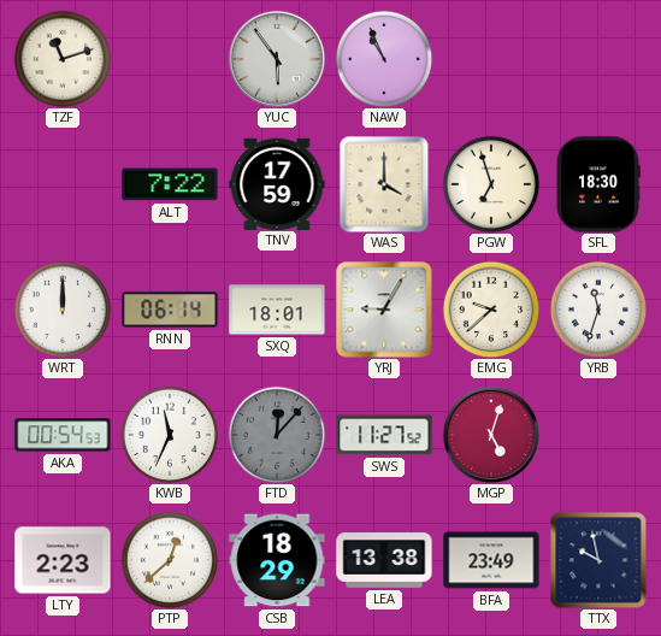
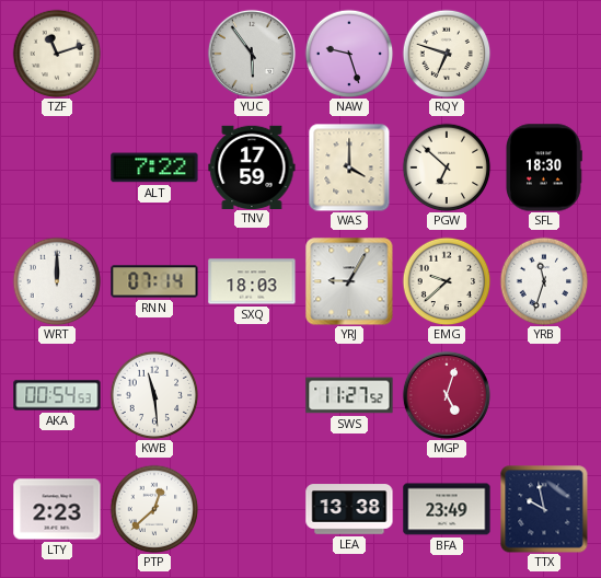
NAW: 10:56 -> 9:27
RQY: none -> 6:48
PGW: 6:57 -> 6:52
RNN: 06:14 -> 07:14
SXQ: 18:01 -> 18:03
KWB: 11:34 -> 11:29
FTD: 12:07 -> none
CSB: 18:29 -> none
